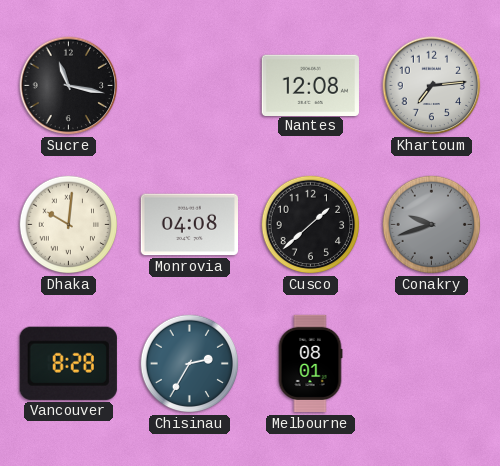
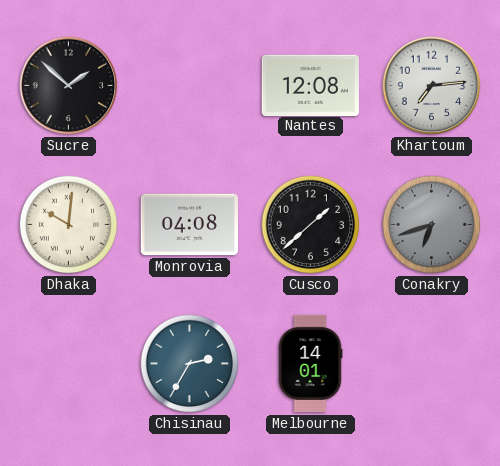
Sucre: 11:17 -> 1:52
Conakry: 9:42 -> 6:42
Vancouver: 8:28 -> none
Melbourne: 08:01 -> 14:01
